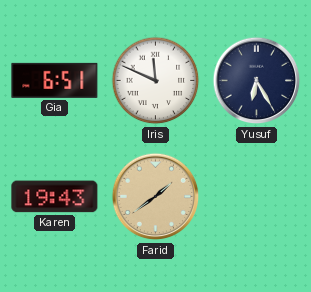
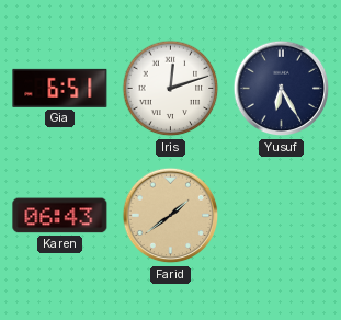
Iris: 11:49 -> 12:12
Karen: 19:43 -> 06:43
